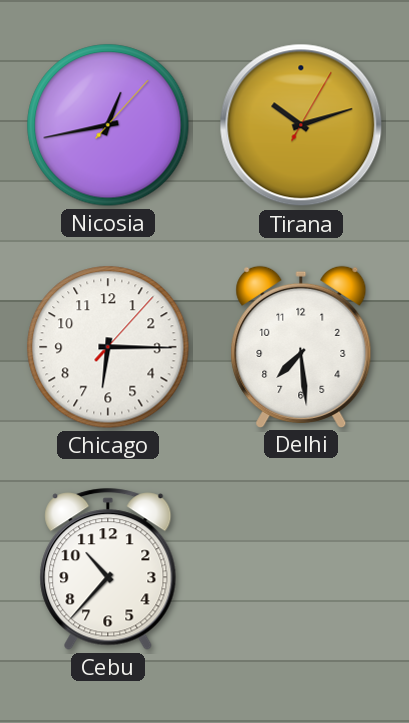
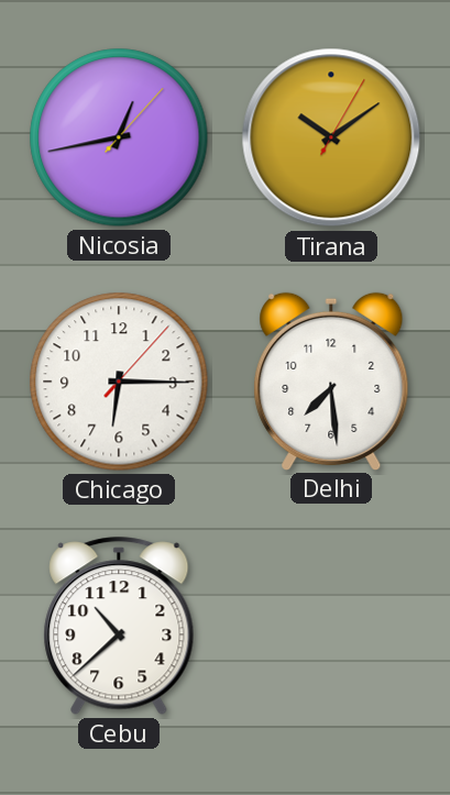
Tirana: 10:12 -> 10:09
Cebu: 10:37 -> 10:38
